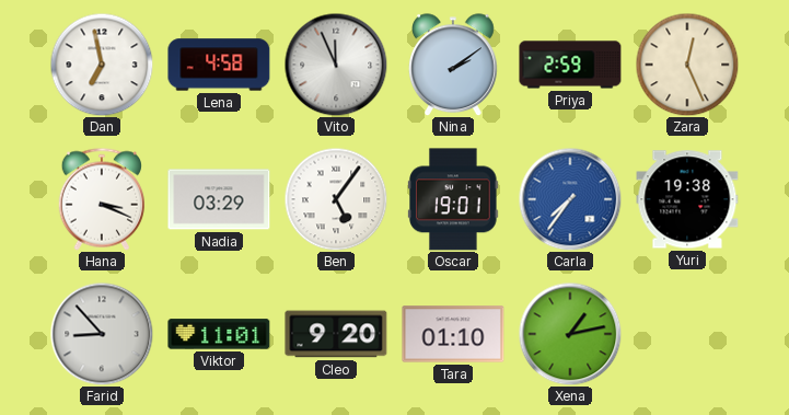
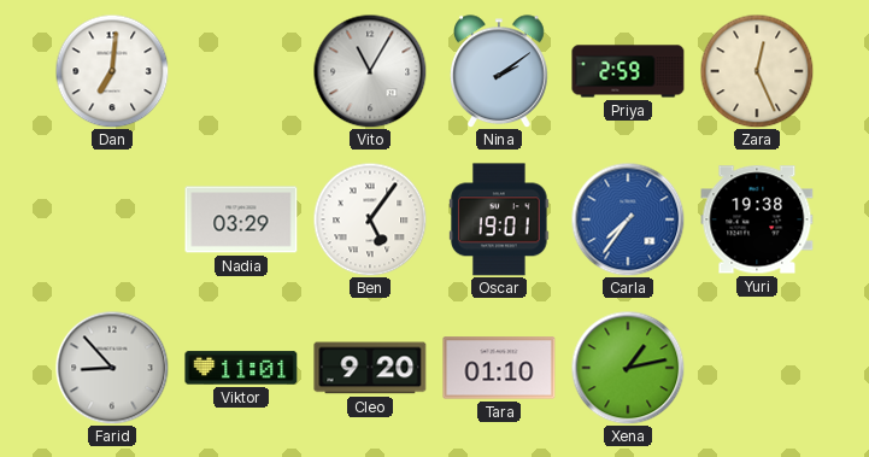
Dan: 6:58 -> 7:01
Lena: 4:58 -> none
Vito: 11:56 -> 11:05
Hana: 3:19 -> none
